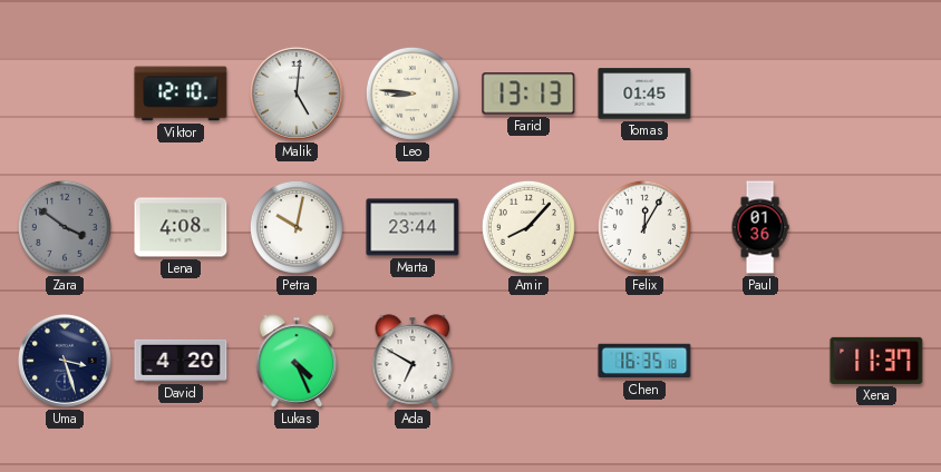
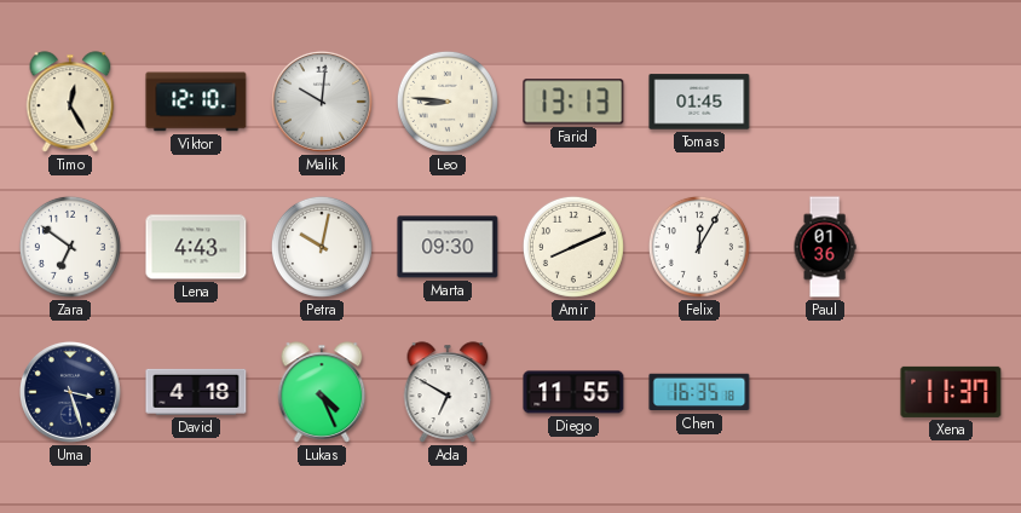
Timo: none -> 12:25
Malik: 5:01 -> 10:01
Zara: 3:51 -> 6:51
Zara dial: grey -> white
Lena: 4:08 -> 4:43
Marta: 23:44 -> 09:30
Amir: 8:07 -> 8:11
David: 4:20 -> 4:18
Diego: none -> 11:55
